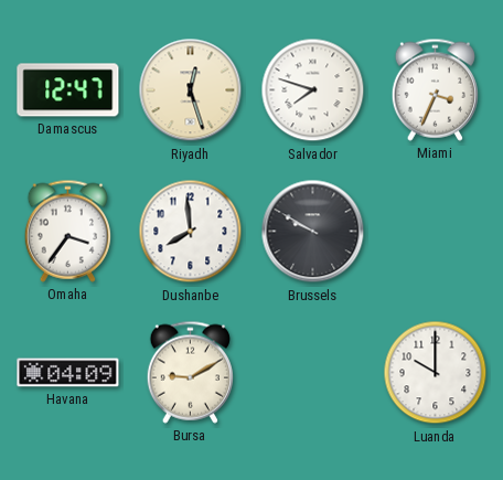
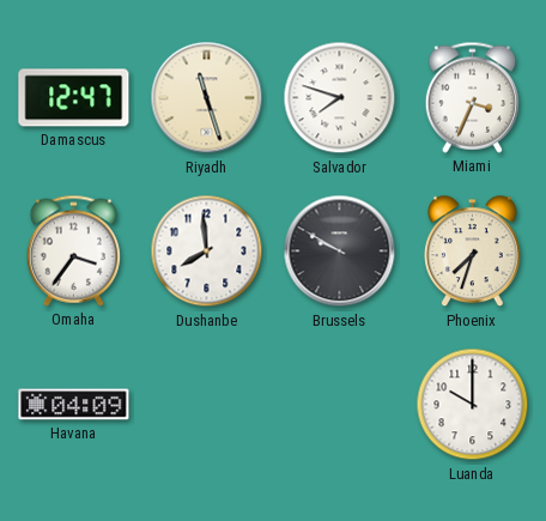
Riyadh: 12:27 -> 11:27
Phoenix: none -> 7:33
Bursa: 9:10 -> none
